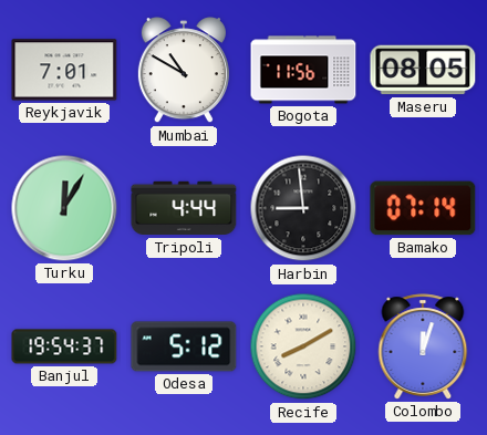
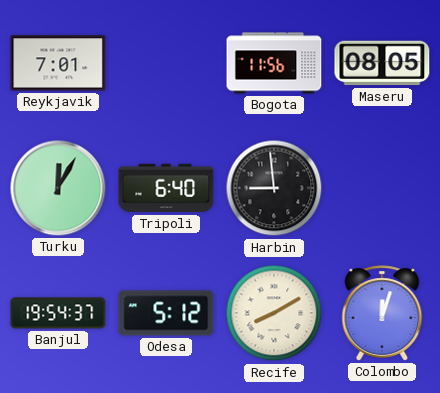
Mumbai: 10:50 -> none
Tripoli: 4:44 -> 6:40
Bamako: 07:14 -> none
